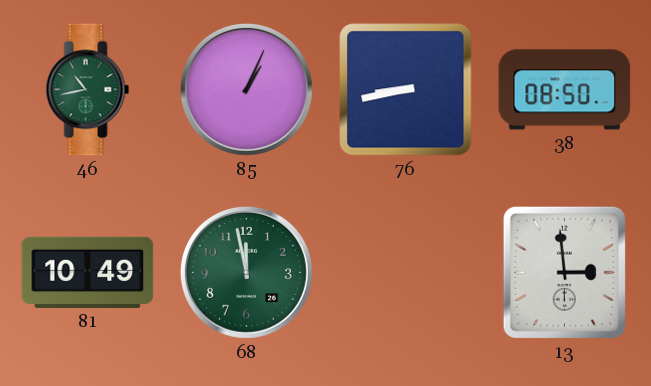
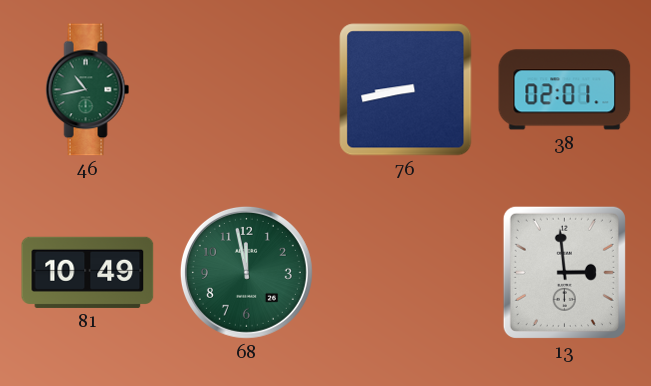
85: 1:04 -> none
38: 08:50 -> 02:01
